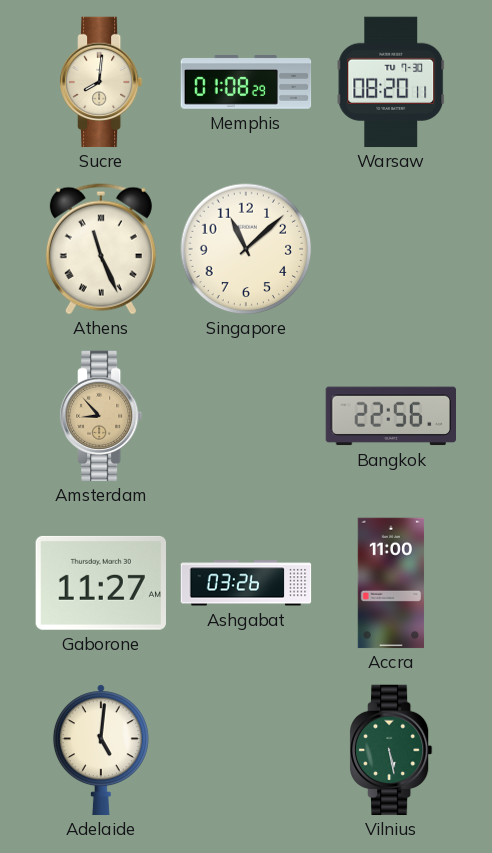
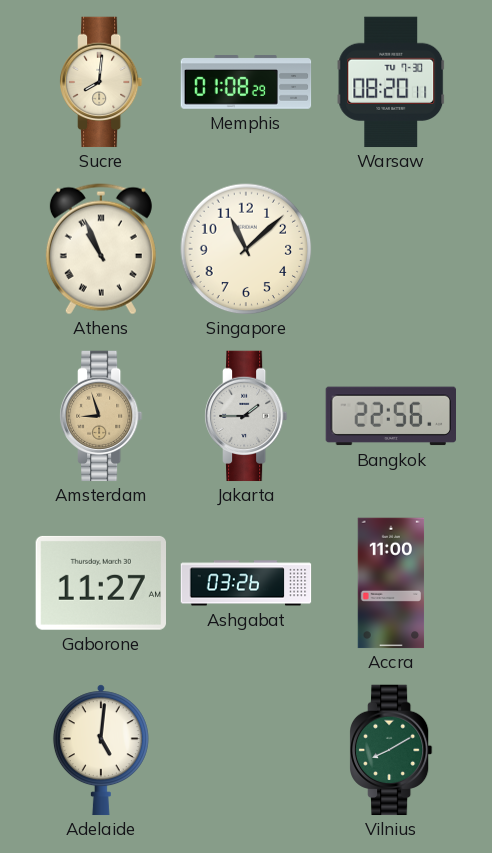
Athens: 11:26 -> 10:56
Amsterdam: 8:53 -> 8:57
Jakarta: none -> 1:45
Vilnius: 5:28 -> 8:10
